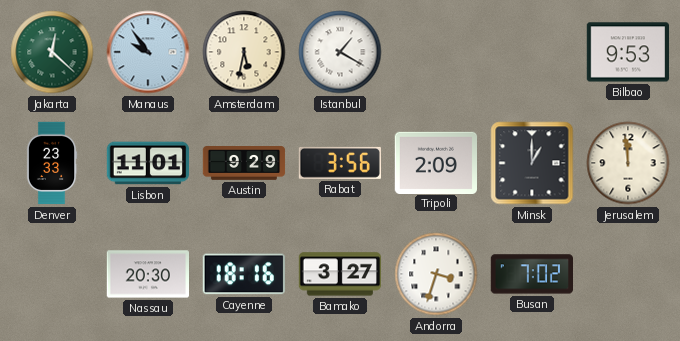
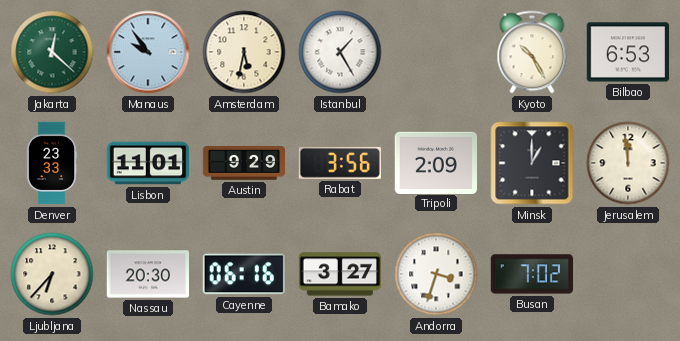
Istanbul: 1:20 -> 1:25
Kyoto: none -> 10:25
Bilbao: 9:53 -> 6:53
Ljubljana: none -> 6:37
Cayenne: 18:16 -> 06:16
